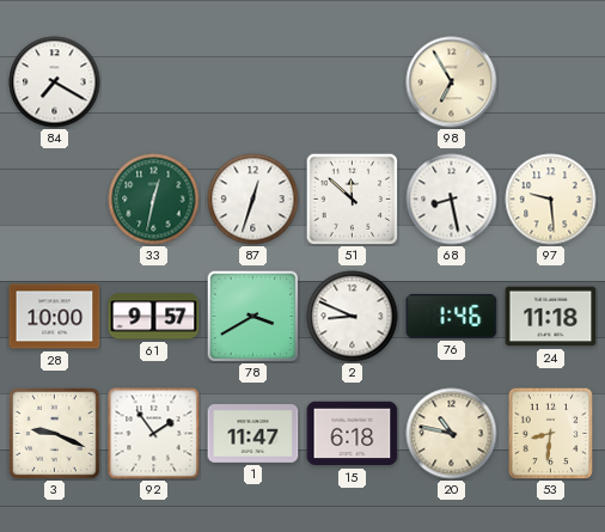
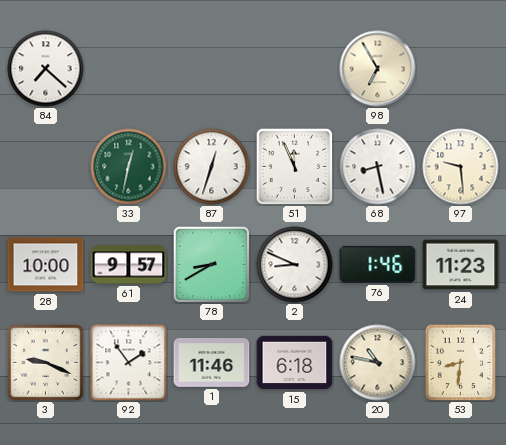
84: 7:20 -> 7:22
51: 11:52 -> 11:56
78: 3:40 -> 8:40
24: 11:18 -> 11:23
1: 11:47 -> 11:46
